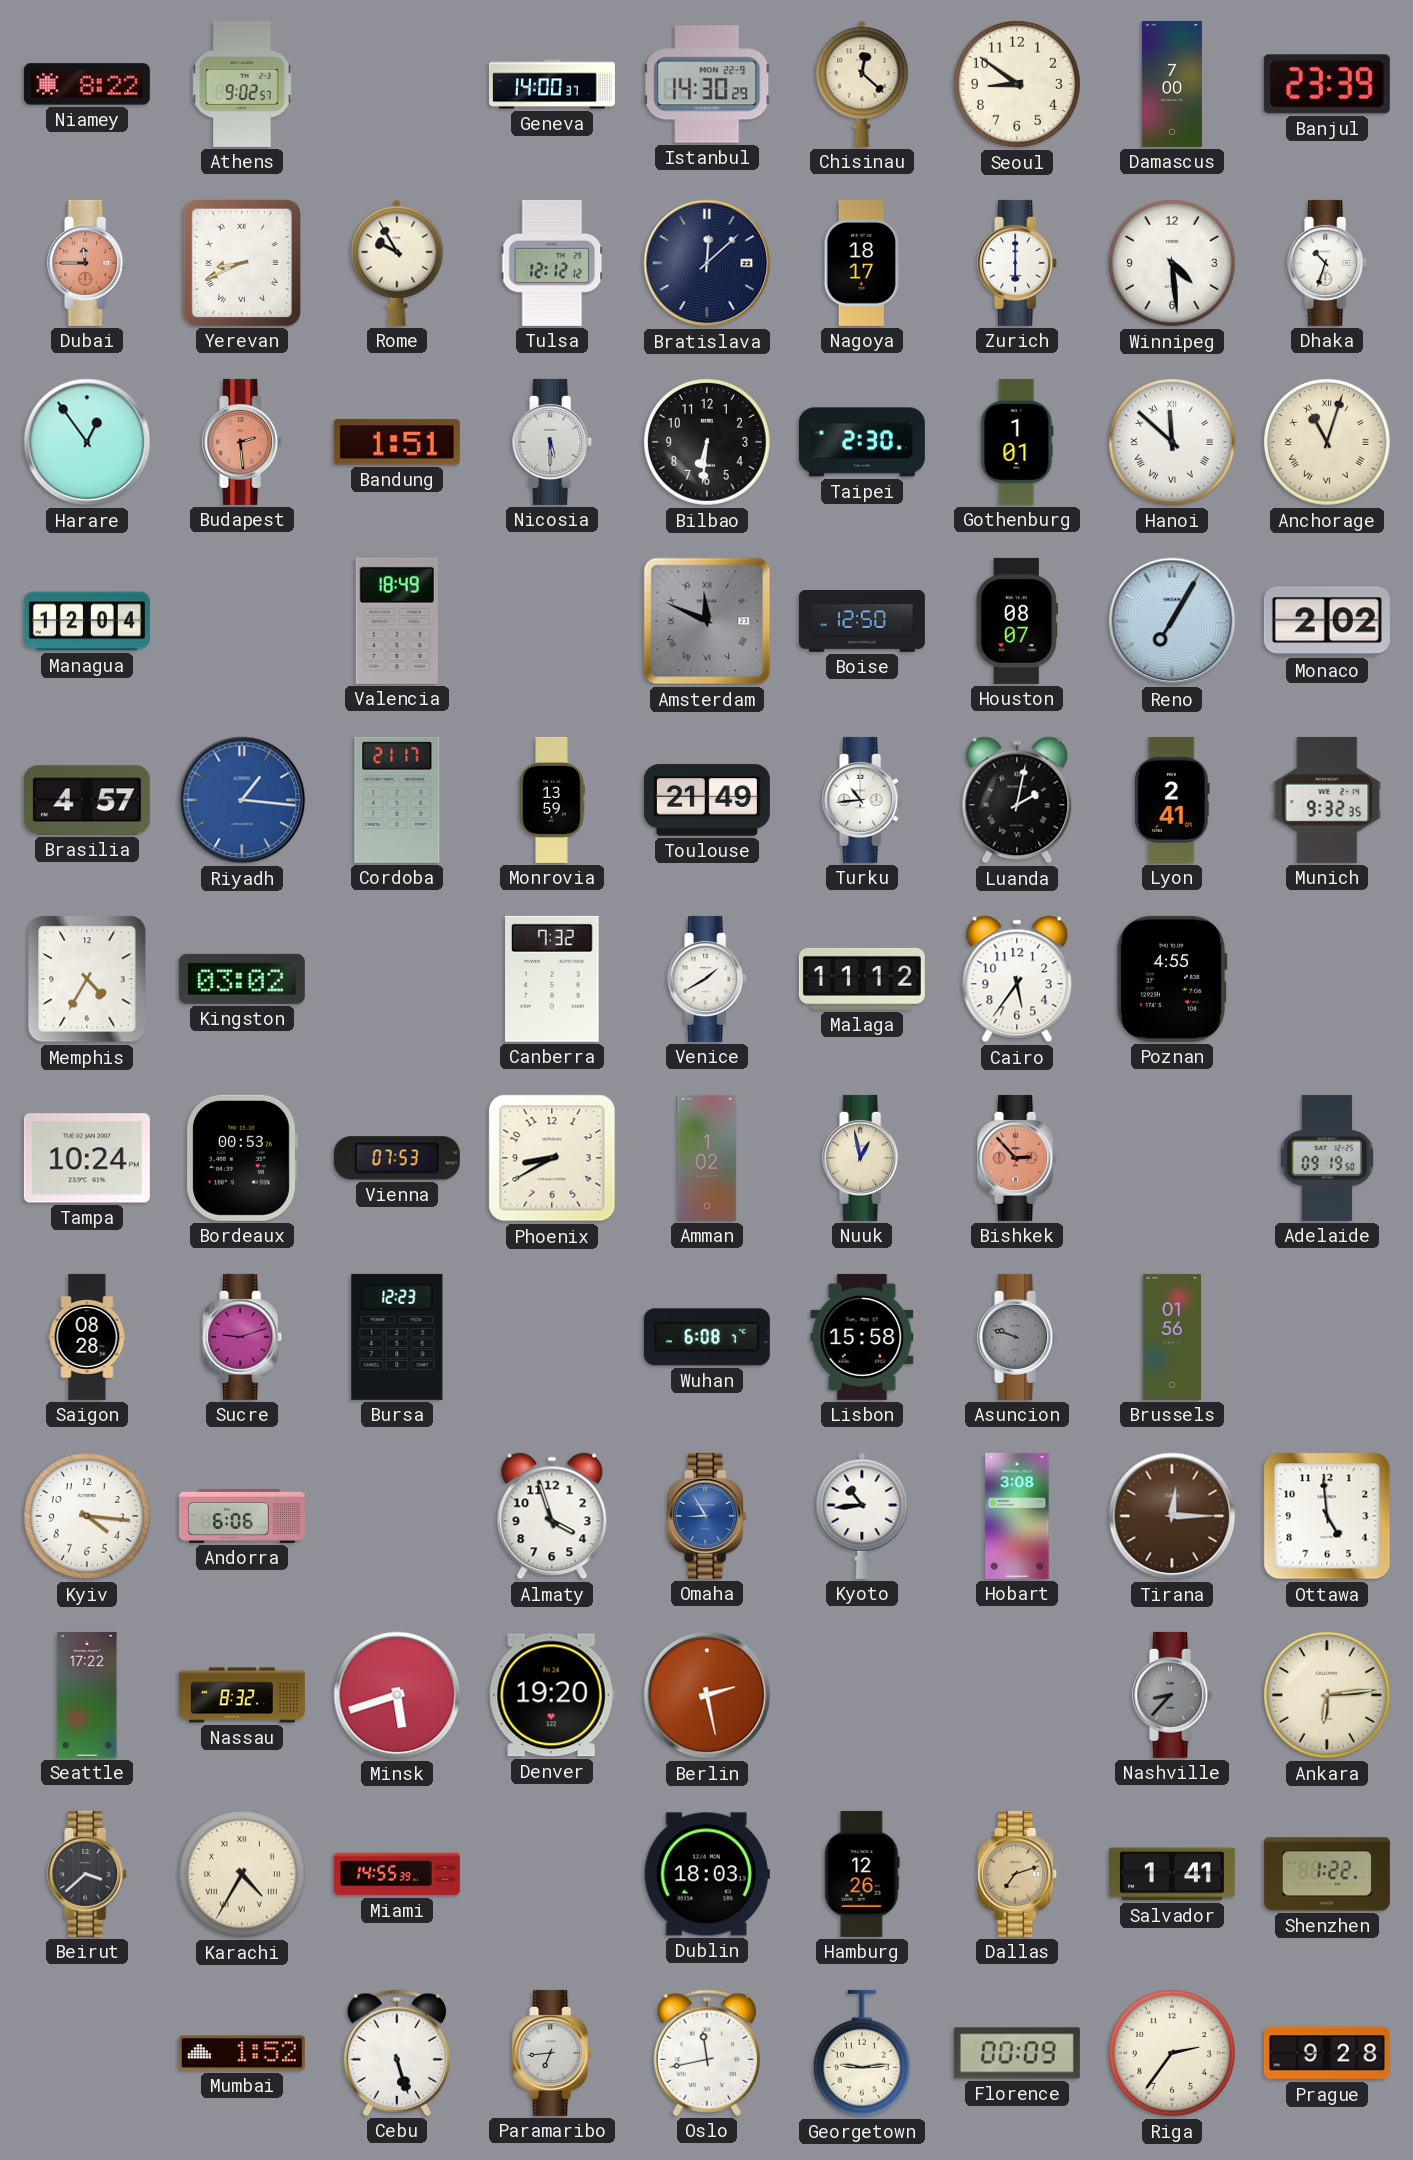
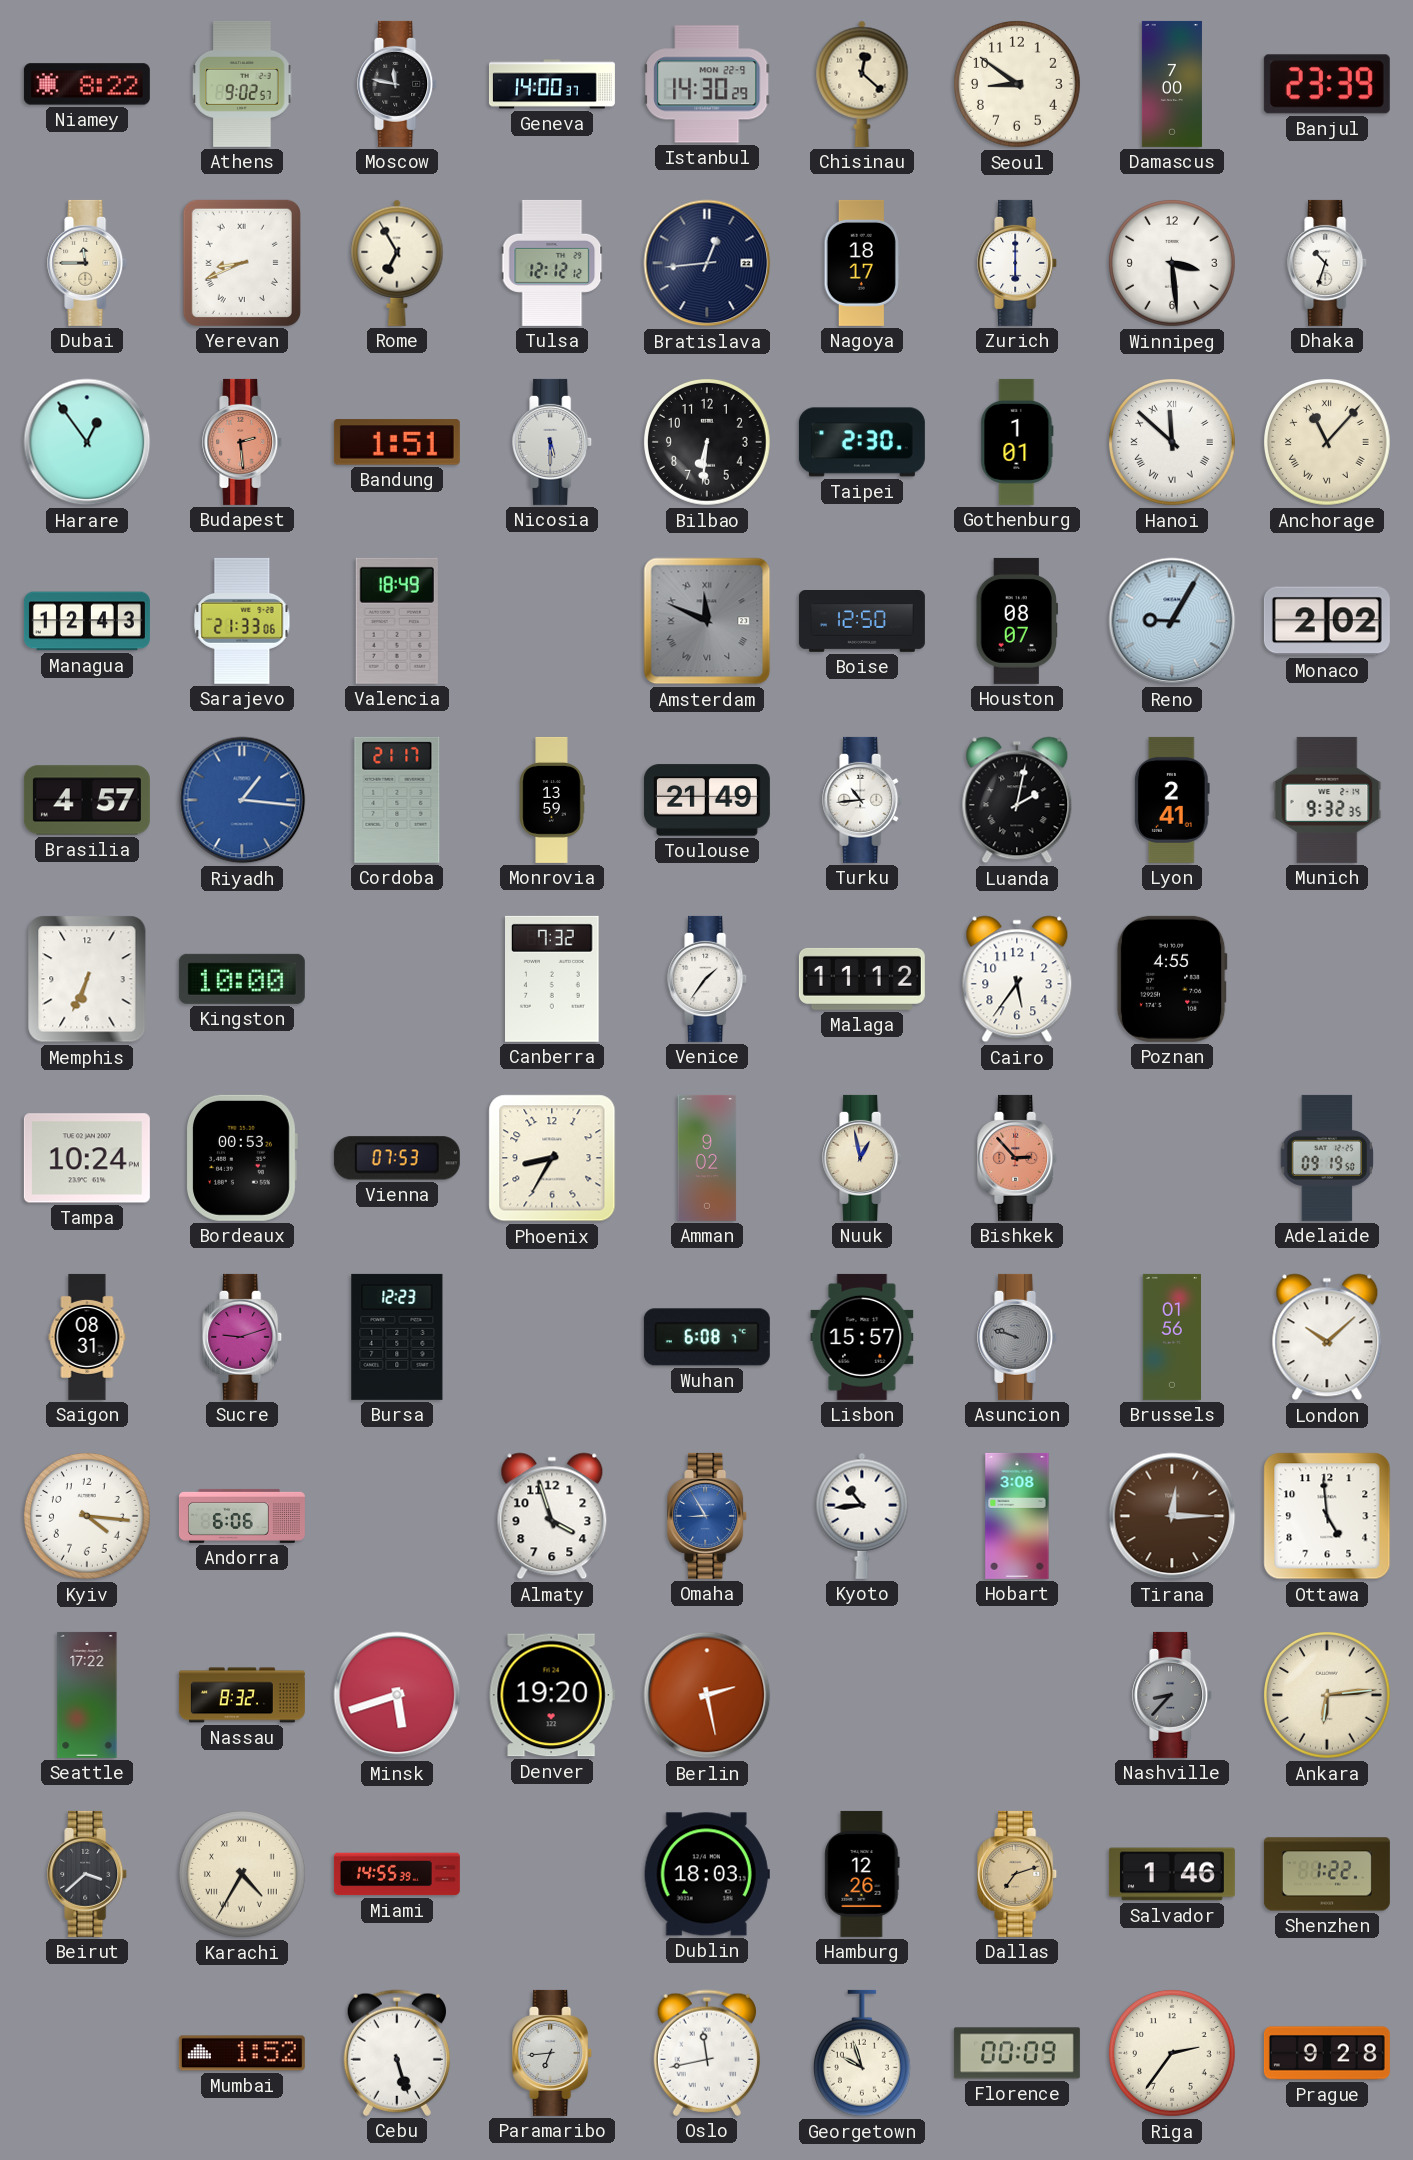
Moscow: none -> 11:47
Dubai dial: salmon -> cream
Rome: 9:55 -> 6:55
Bratislava: 12:08 -> 12:44
Winnipeg: 4:29 -> 3:29
Anchorage: 11:03 -> 11:07
Managua: 12:04 -> 12:43
Sarajevo: none -> 21:33
Reno: 7:05 -> 9:05
Memphis: 4:35 -> 6:34
Kingston: 03:02 -> 10:00
Venice: 1:40 -> 1:36
Phoenix: 8:40 -> 8:35
Amman: 1:02 -> 9:02
Saigon: 08:28 -> 08:31
Lisbon: 15:58 -> 15:57
London: none -> 10:08
Salvador: 1:41 -> 1:46
Georgetown: 9:14 -> 9:57
